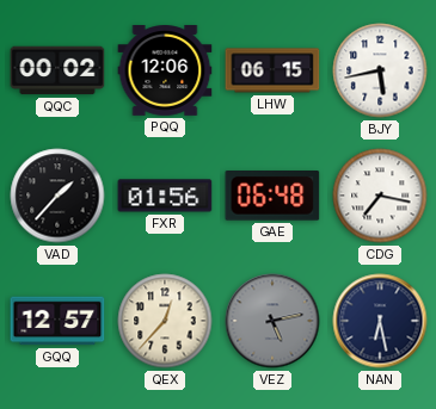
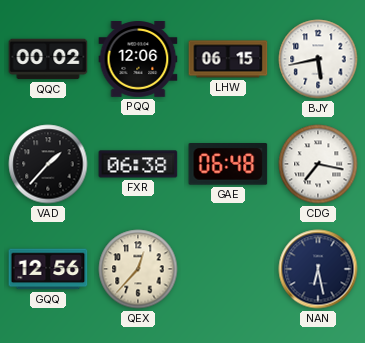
FXR: 01:56 -> 06:38
GQQ: 12:57 -> 12:56
VEZ: 5:13 -> none
